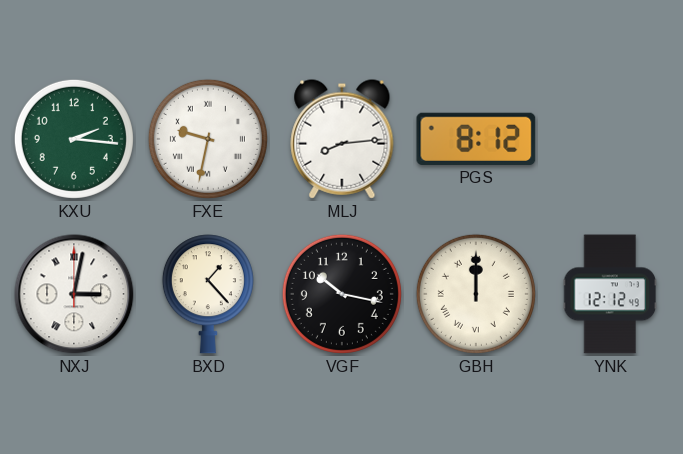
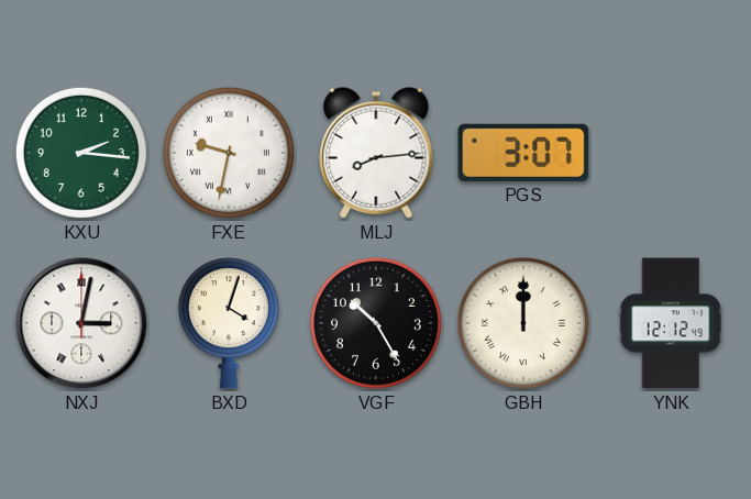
PGS: 8:12 -> 3:07
BXD: 1:23 -> 4:03
VGF: 10:17 -> 10:25
